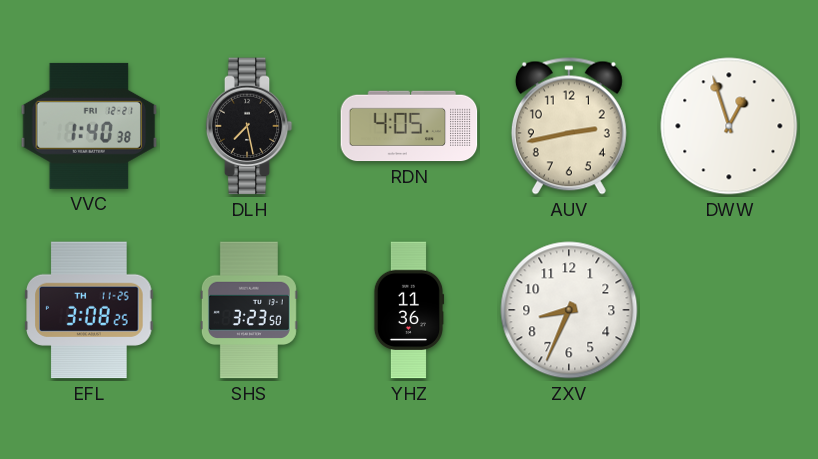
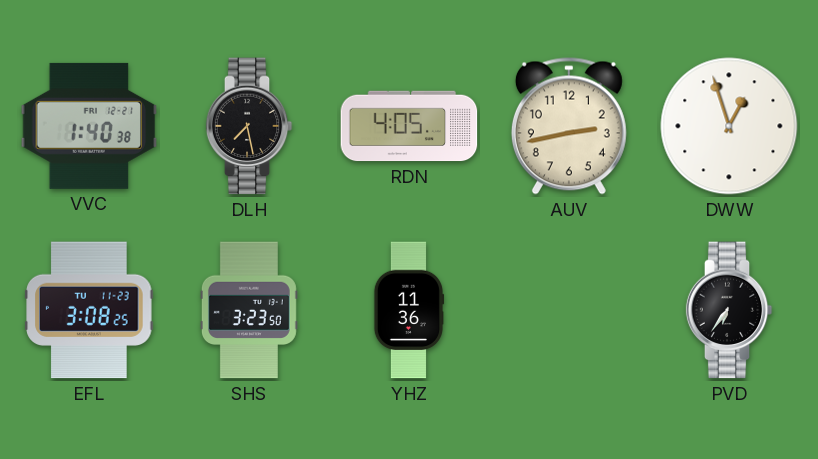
EFL date: TH 11-25 -> TU 11-23
ZXV: 8:34 -> none
PVD: none -> 6:36
